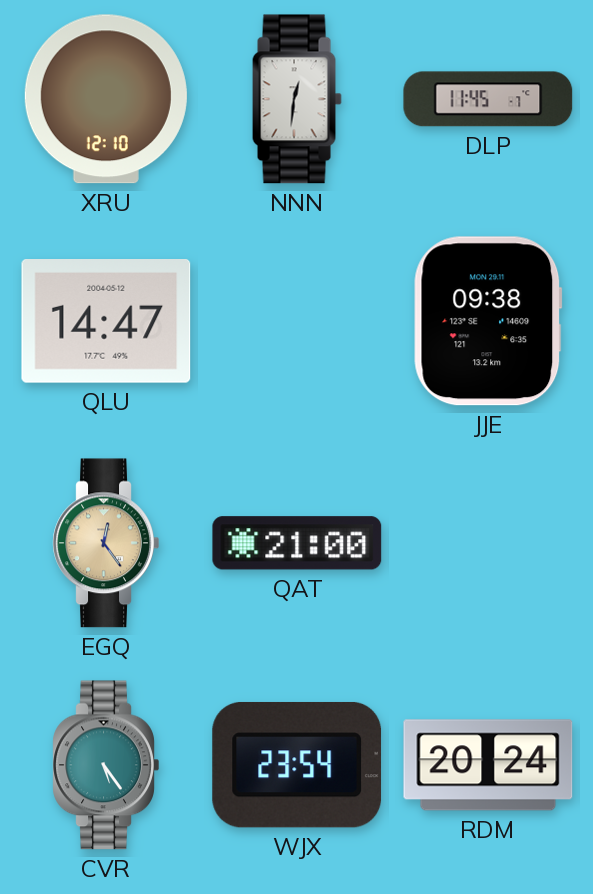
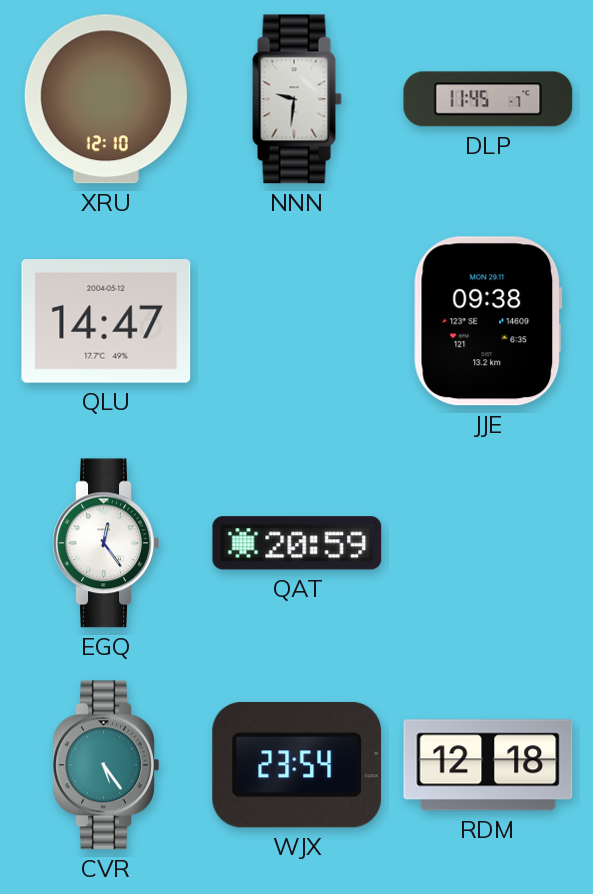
NNN: 12:31 -> 9:31
EGQ dial: champagne -> white
QAT: 21:00 -> 20:59
RDM: 20:24 -> 12:18
